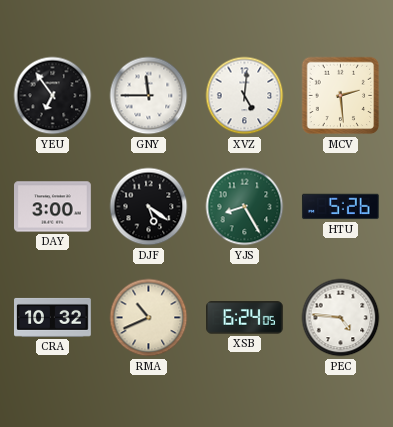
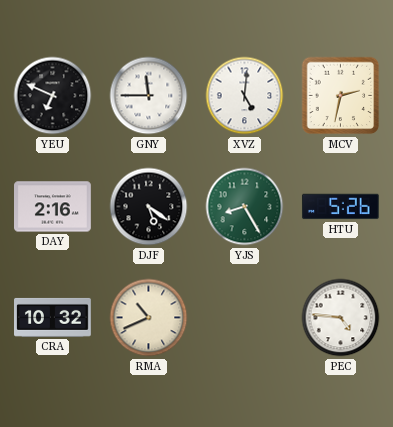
YEU: 6:54 -> 6:49
MCV: 2:29 -> 2:32
DAY: 3:00 -> 2:16
XSB: 6:24 -> none
